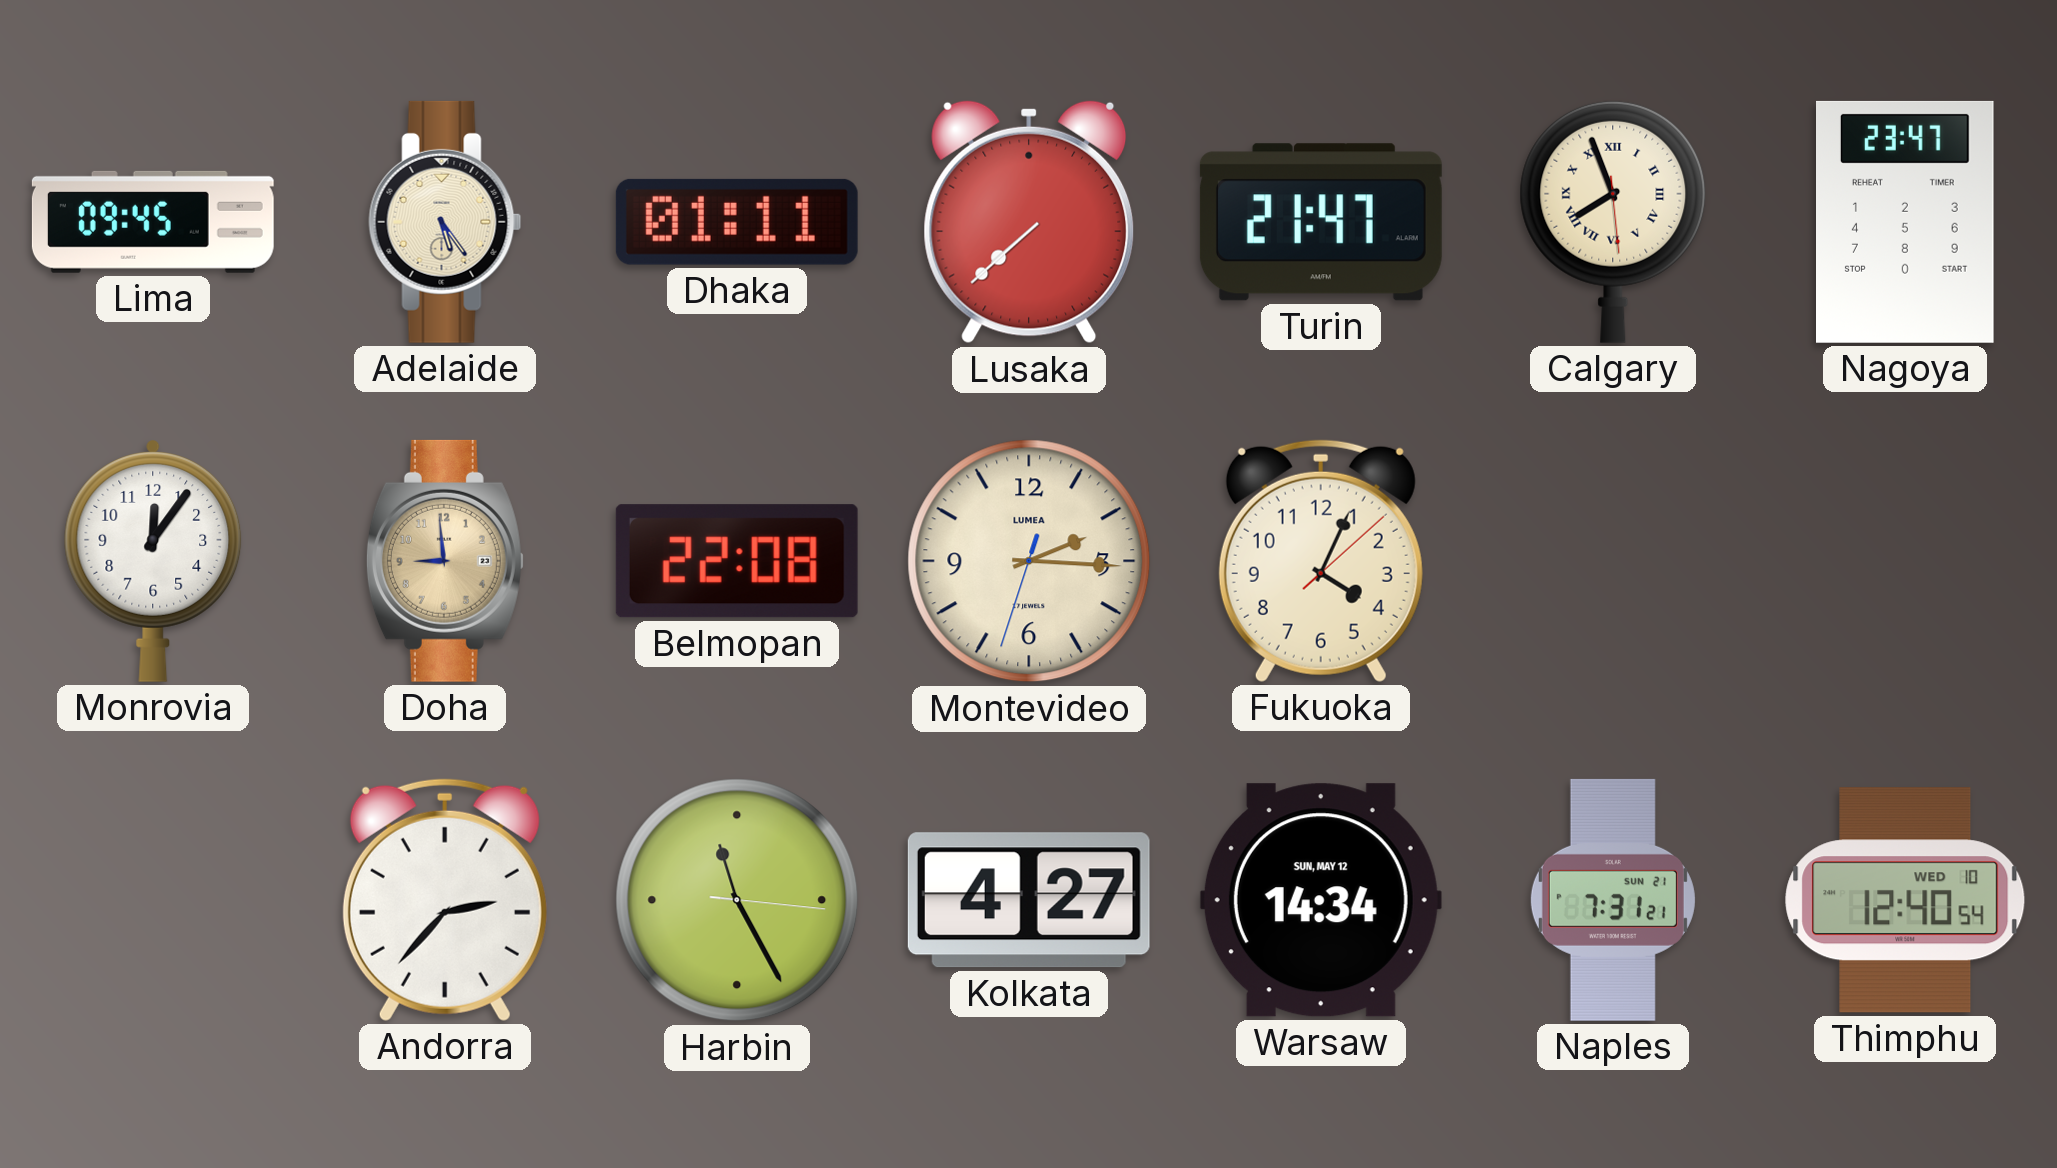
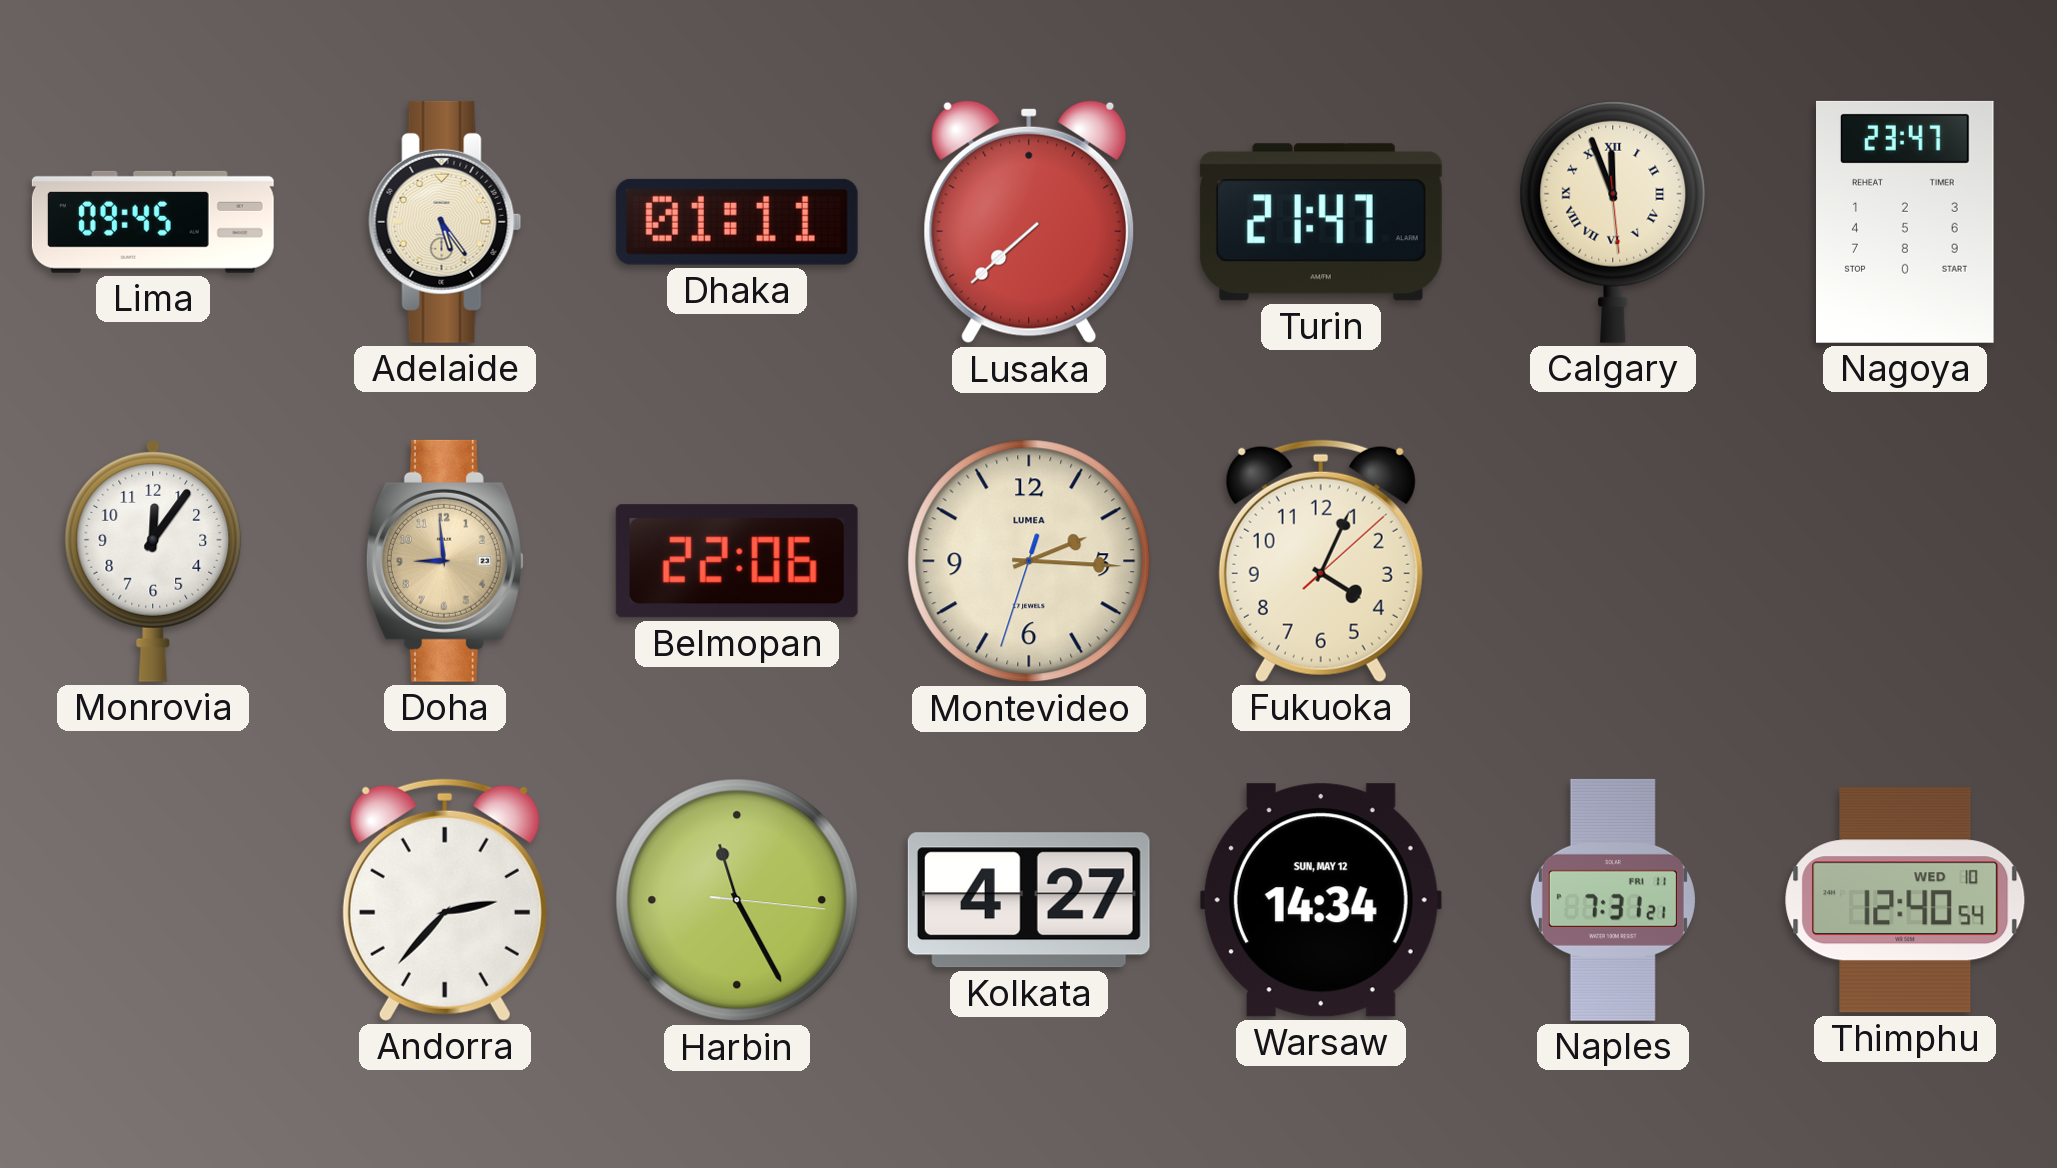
Calgary: 7:56 -> 11:56
Belmopan: 22:08 -> 22:06
Naples date: SUN 21 -> FRI 11
